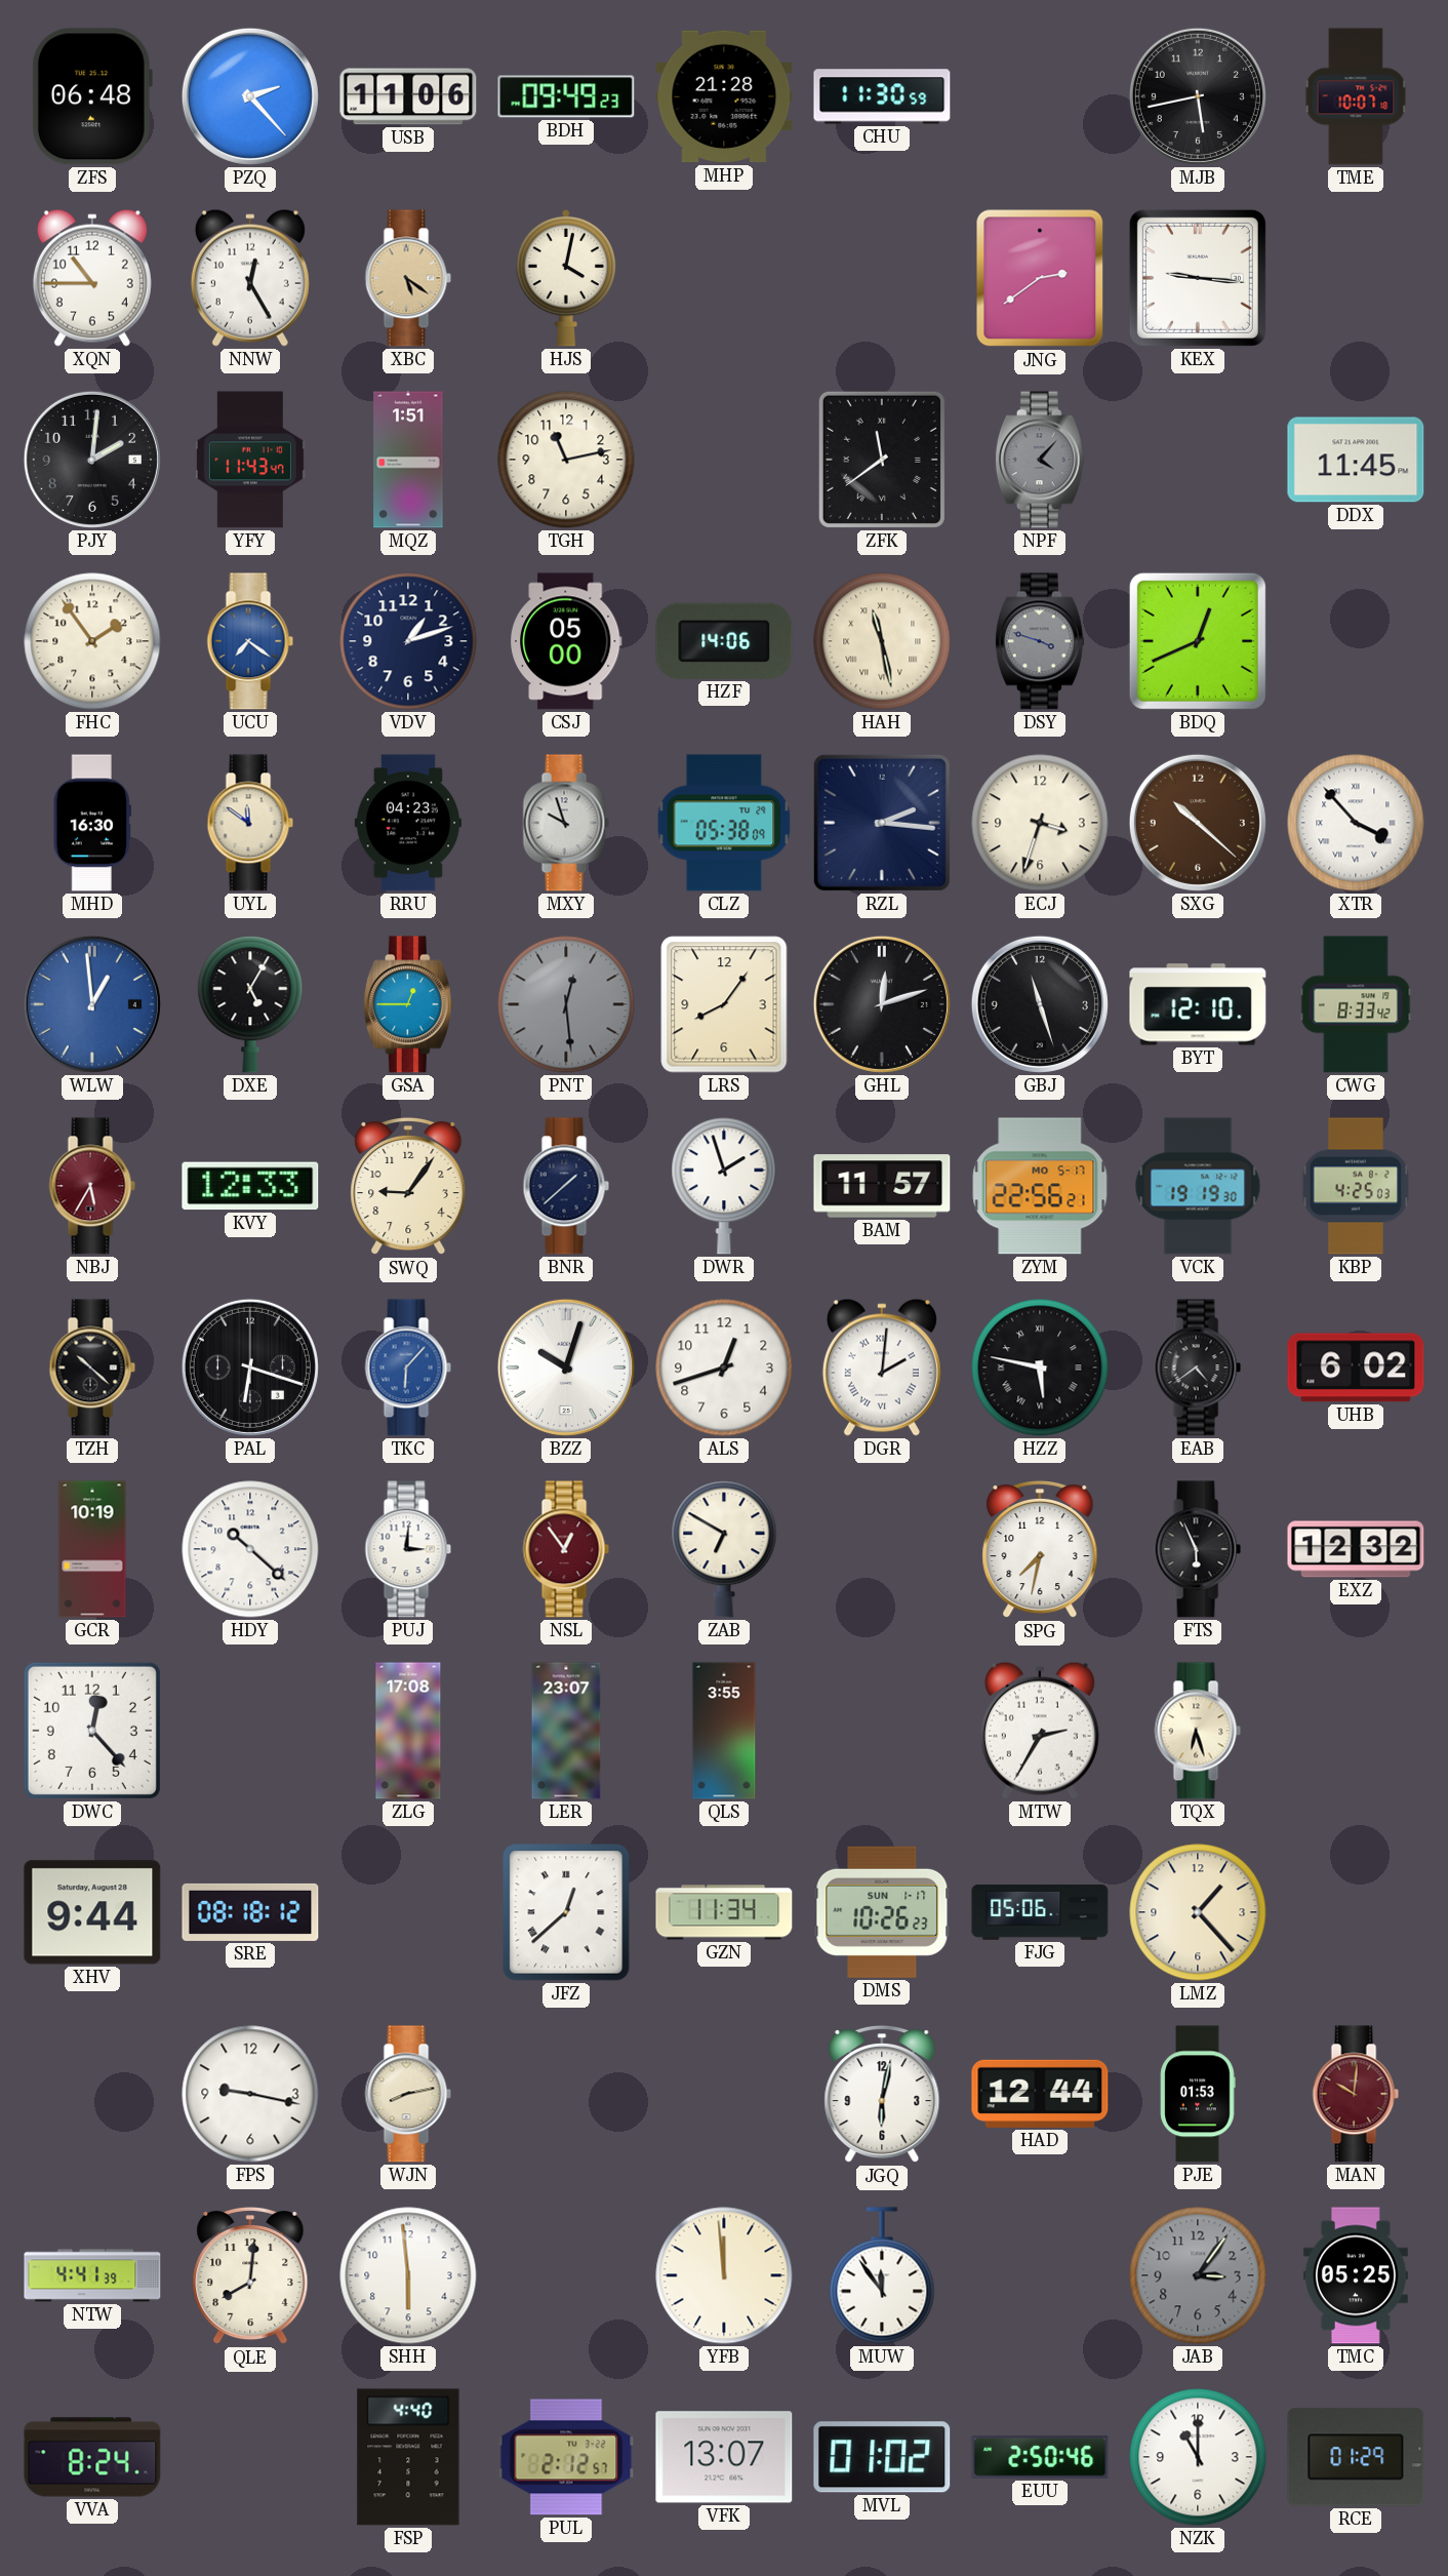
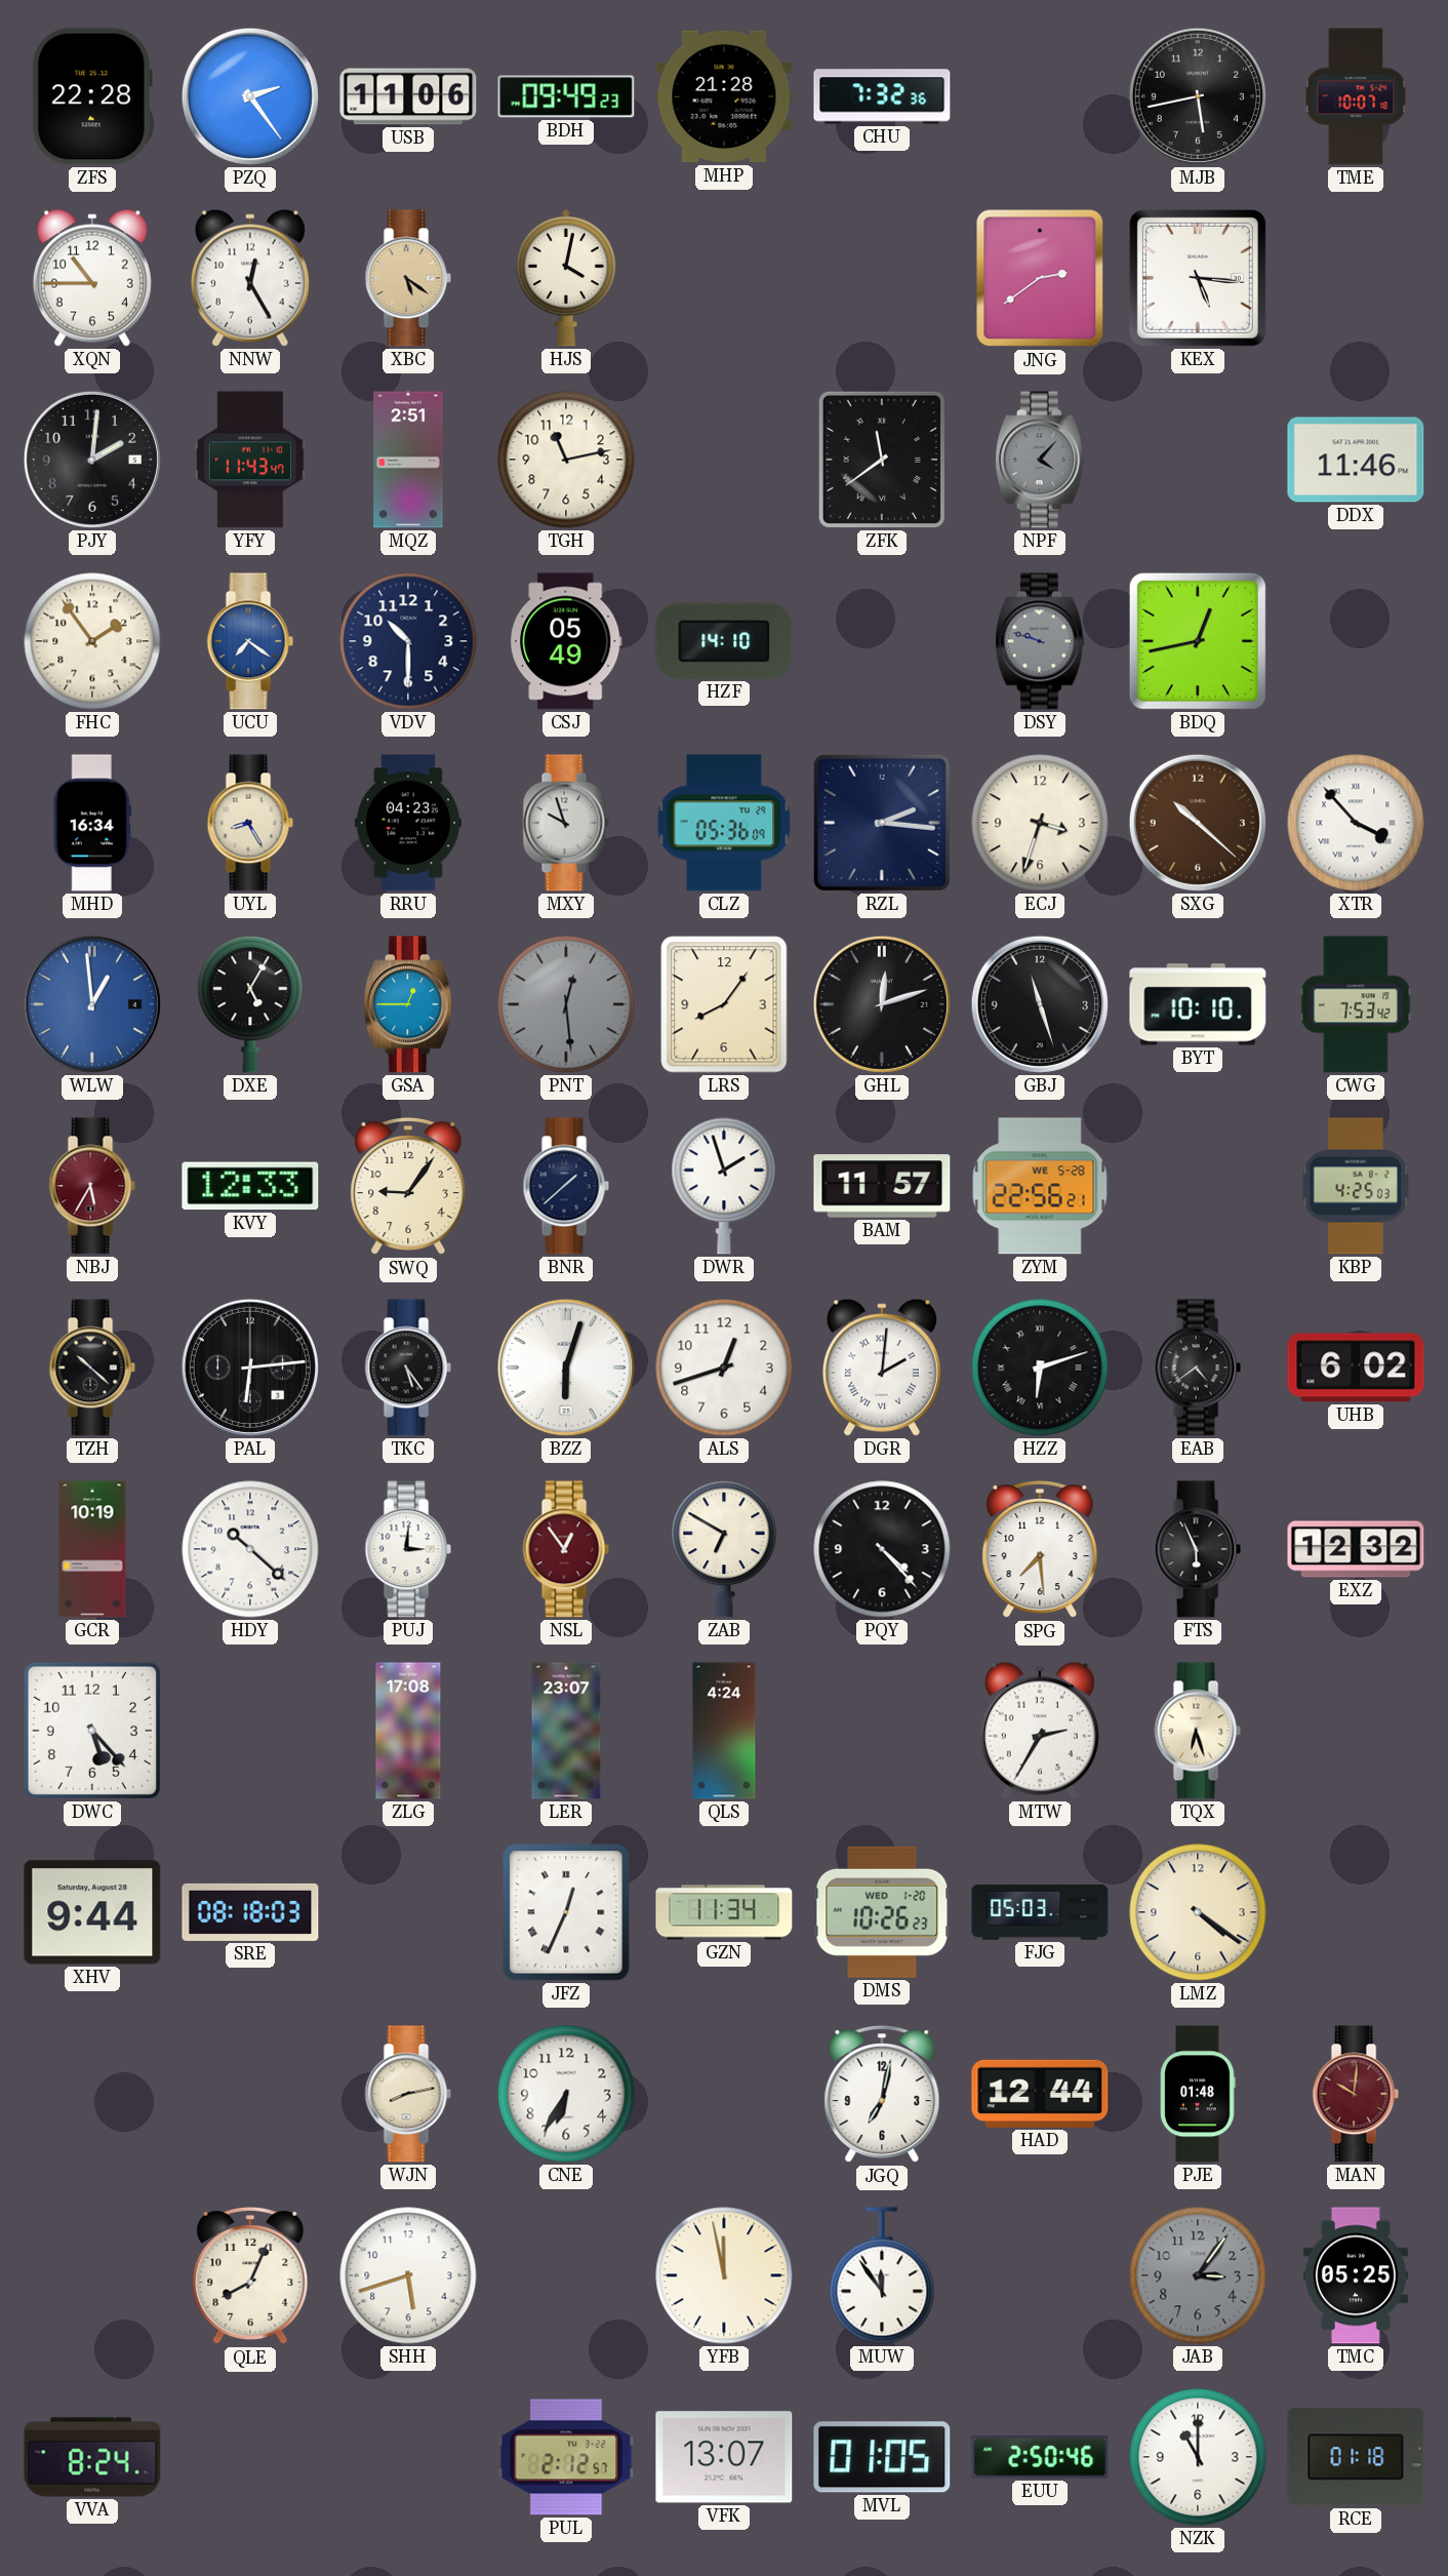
ZFS: 06:48 -> 22:28
PZQ: 2:23 -> 2:24
CHU: 11:30 -> 7:32
KEX: 9:16 -> 5:16
MQZ: 1:51 -> 2:51
DDX: 11:45 -> 11:46
VDV: 1:12 -> 10:30
CSJ: 05:00 -> 05:49
HZF: 14:06 -> 14:10
HAH: 11:28 -> none
DSY: 3:48 -> 9:48
BDQ: 12:41 -> 12:43
MHD: 16:30 -> 16:34
UYL: 11:51 -> 8:25
CLZ: 05:38 -> 05:36
BYT: 12:10 -> 10:10
CWG: 8:33 -> 7:53
ZYM date: MO 5-17 -> WE 5-28
VCK: 19:19 -> none
PAL: 6:18 -> 6:14
TKC: 6:07 -> 5:24
TKC dial: blue -> black
BZZ: 10:03 -> 6:03
HZZ: 5:47 -> 6:12
PQY: none -> 4:23
SPG: 7:32 -> 7:29
DWC: 12:23 -> 5:23
QLS: 3:55 -> 4:24
SRE: 08:18:12 -> 08:18:03
JFZ: 12:38 -> 12:34
DMS date: SUN 1-17 -> WED 1-20
FJG: 05:06 -> 05:03
LMZ: 1:23 -> 4:21
FPS: 9:17 -> none
CNE: none -> 6:35
JGQ: 6:02 -> 7:02
PJE: 01:53 -> 01:48
NTW: 4:41 -> none
QLE: 8:01 -> 8:04
SHH: 5:59 -> 5:42
YFB: 11:59 -> 11:58
FSP: 4:40 -> none
MVL: 01:02 -> 01:05
RCE: 01:29 -> 01:18
